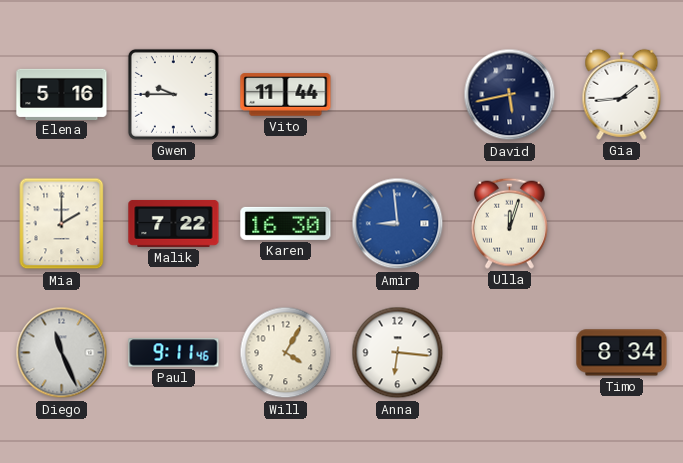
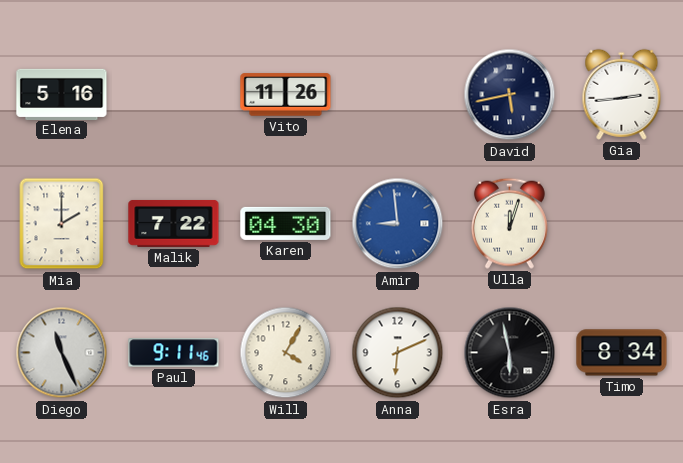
Gwen: 9:45 -> none
Vito: 11:44 -> 11:26
Gia: 1:44 -> 2:44
Karen: 16:30 -> 04:30
Anna: 6:16 -> 6:11
Esra: none -> 5:58
